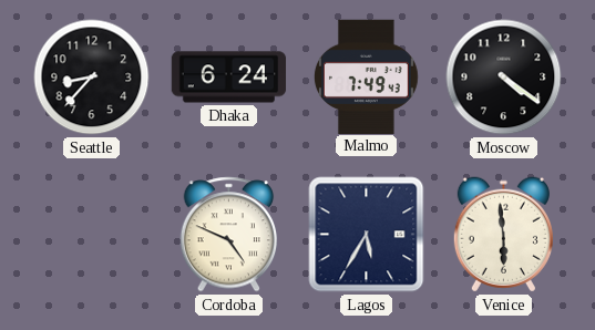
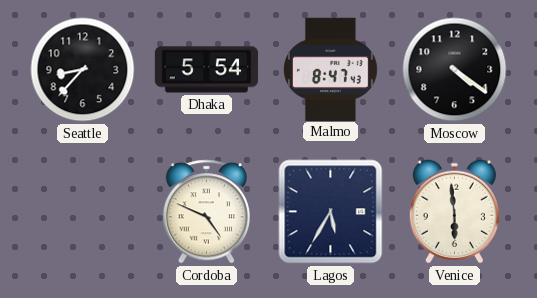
Dhaka: 6:24 -> 5:54
Malmo: 7:49 -> 8:47
